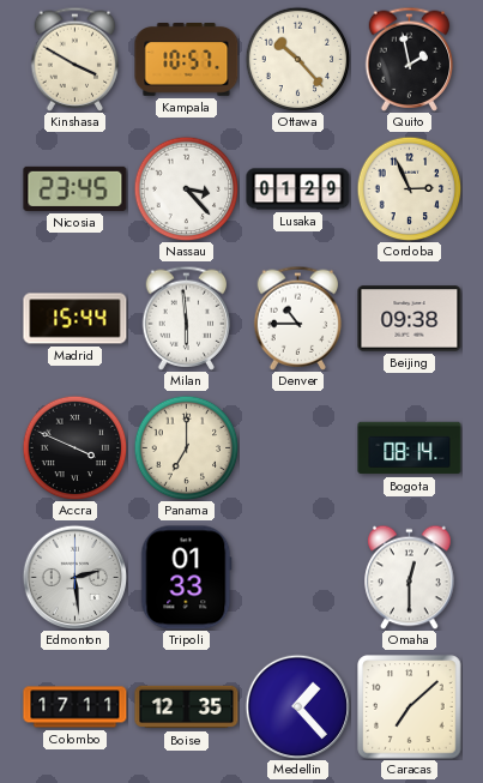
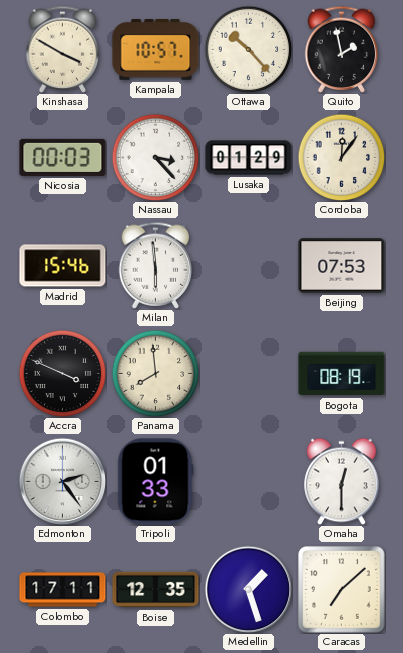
Nicosia: 23:45 -> 00:03
Cordoba: 2:56 -> 12:06
Madrid: 15:44 -> 15:46
Denver: 10:45 -> none
Beijing: 09:38 -> 07:53
Panama: 7:00 -> 7:59
Bogota: 08:14 -> 08:19
Edmonton: 2:29 -> 2:24
Medellin: 1:23 -> 1:27
